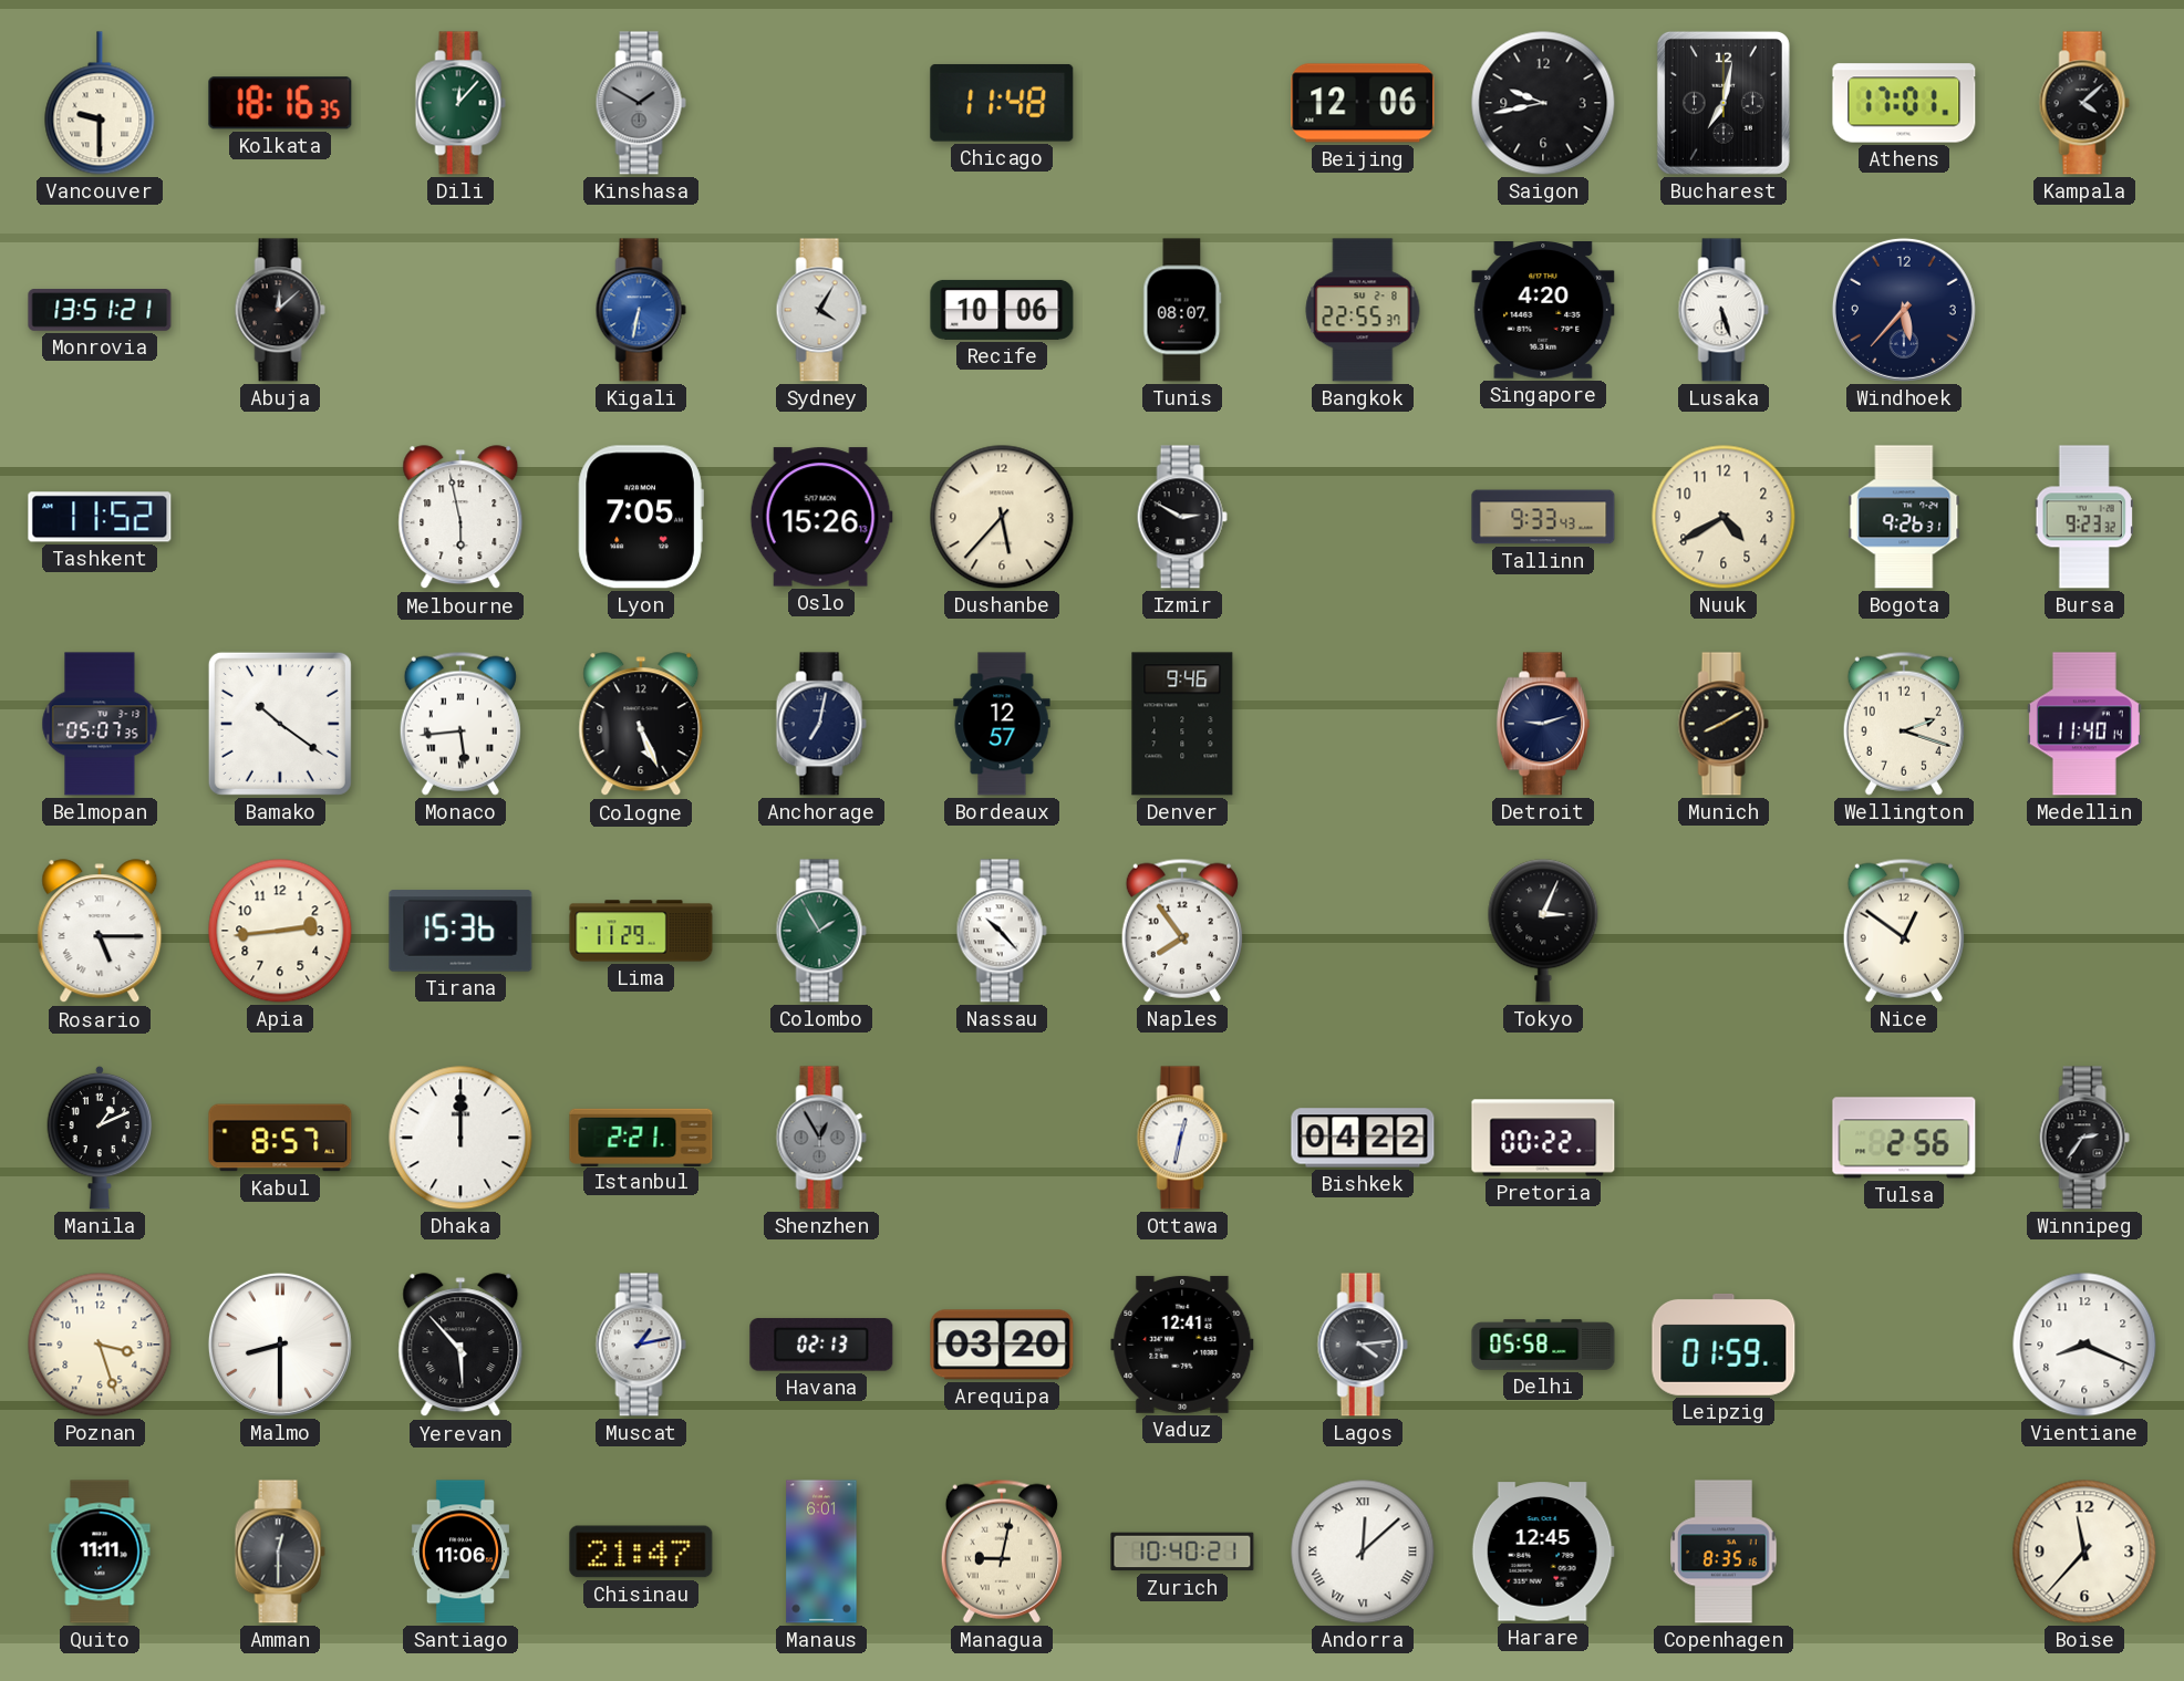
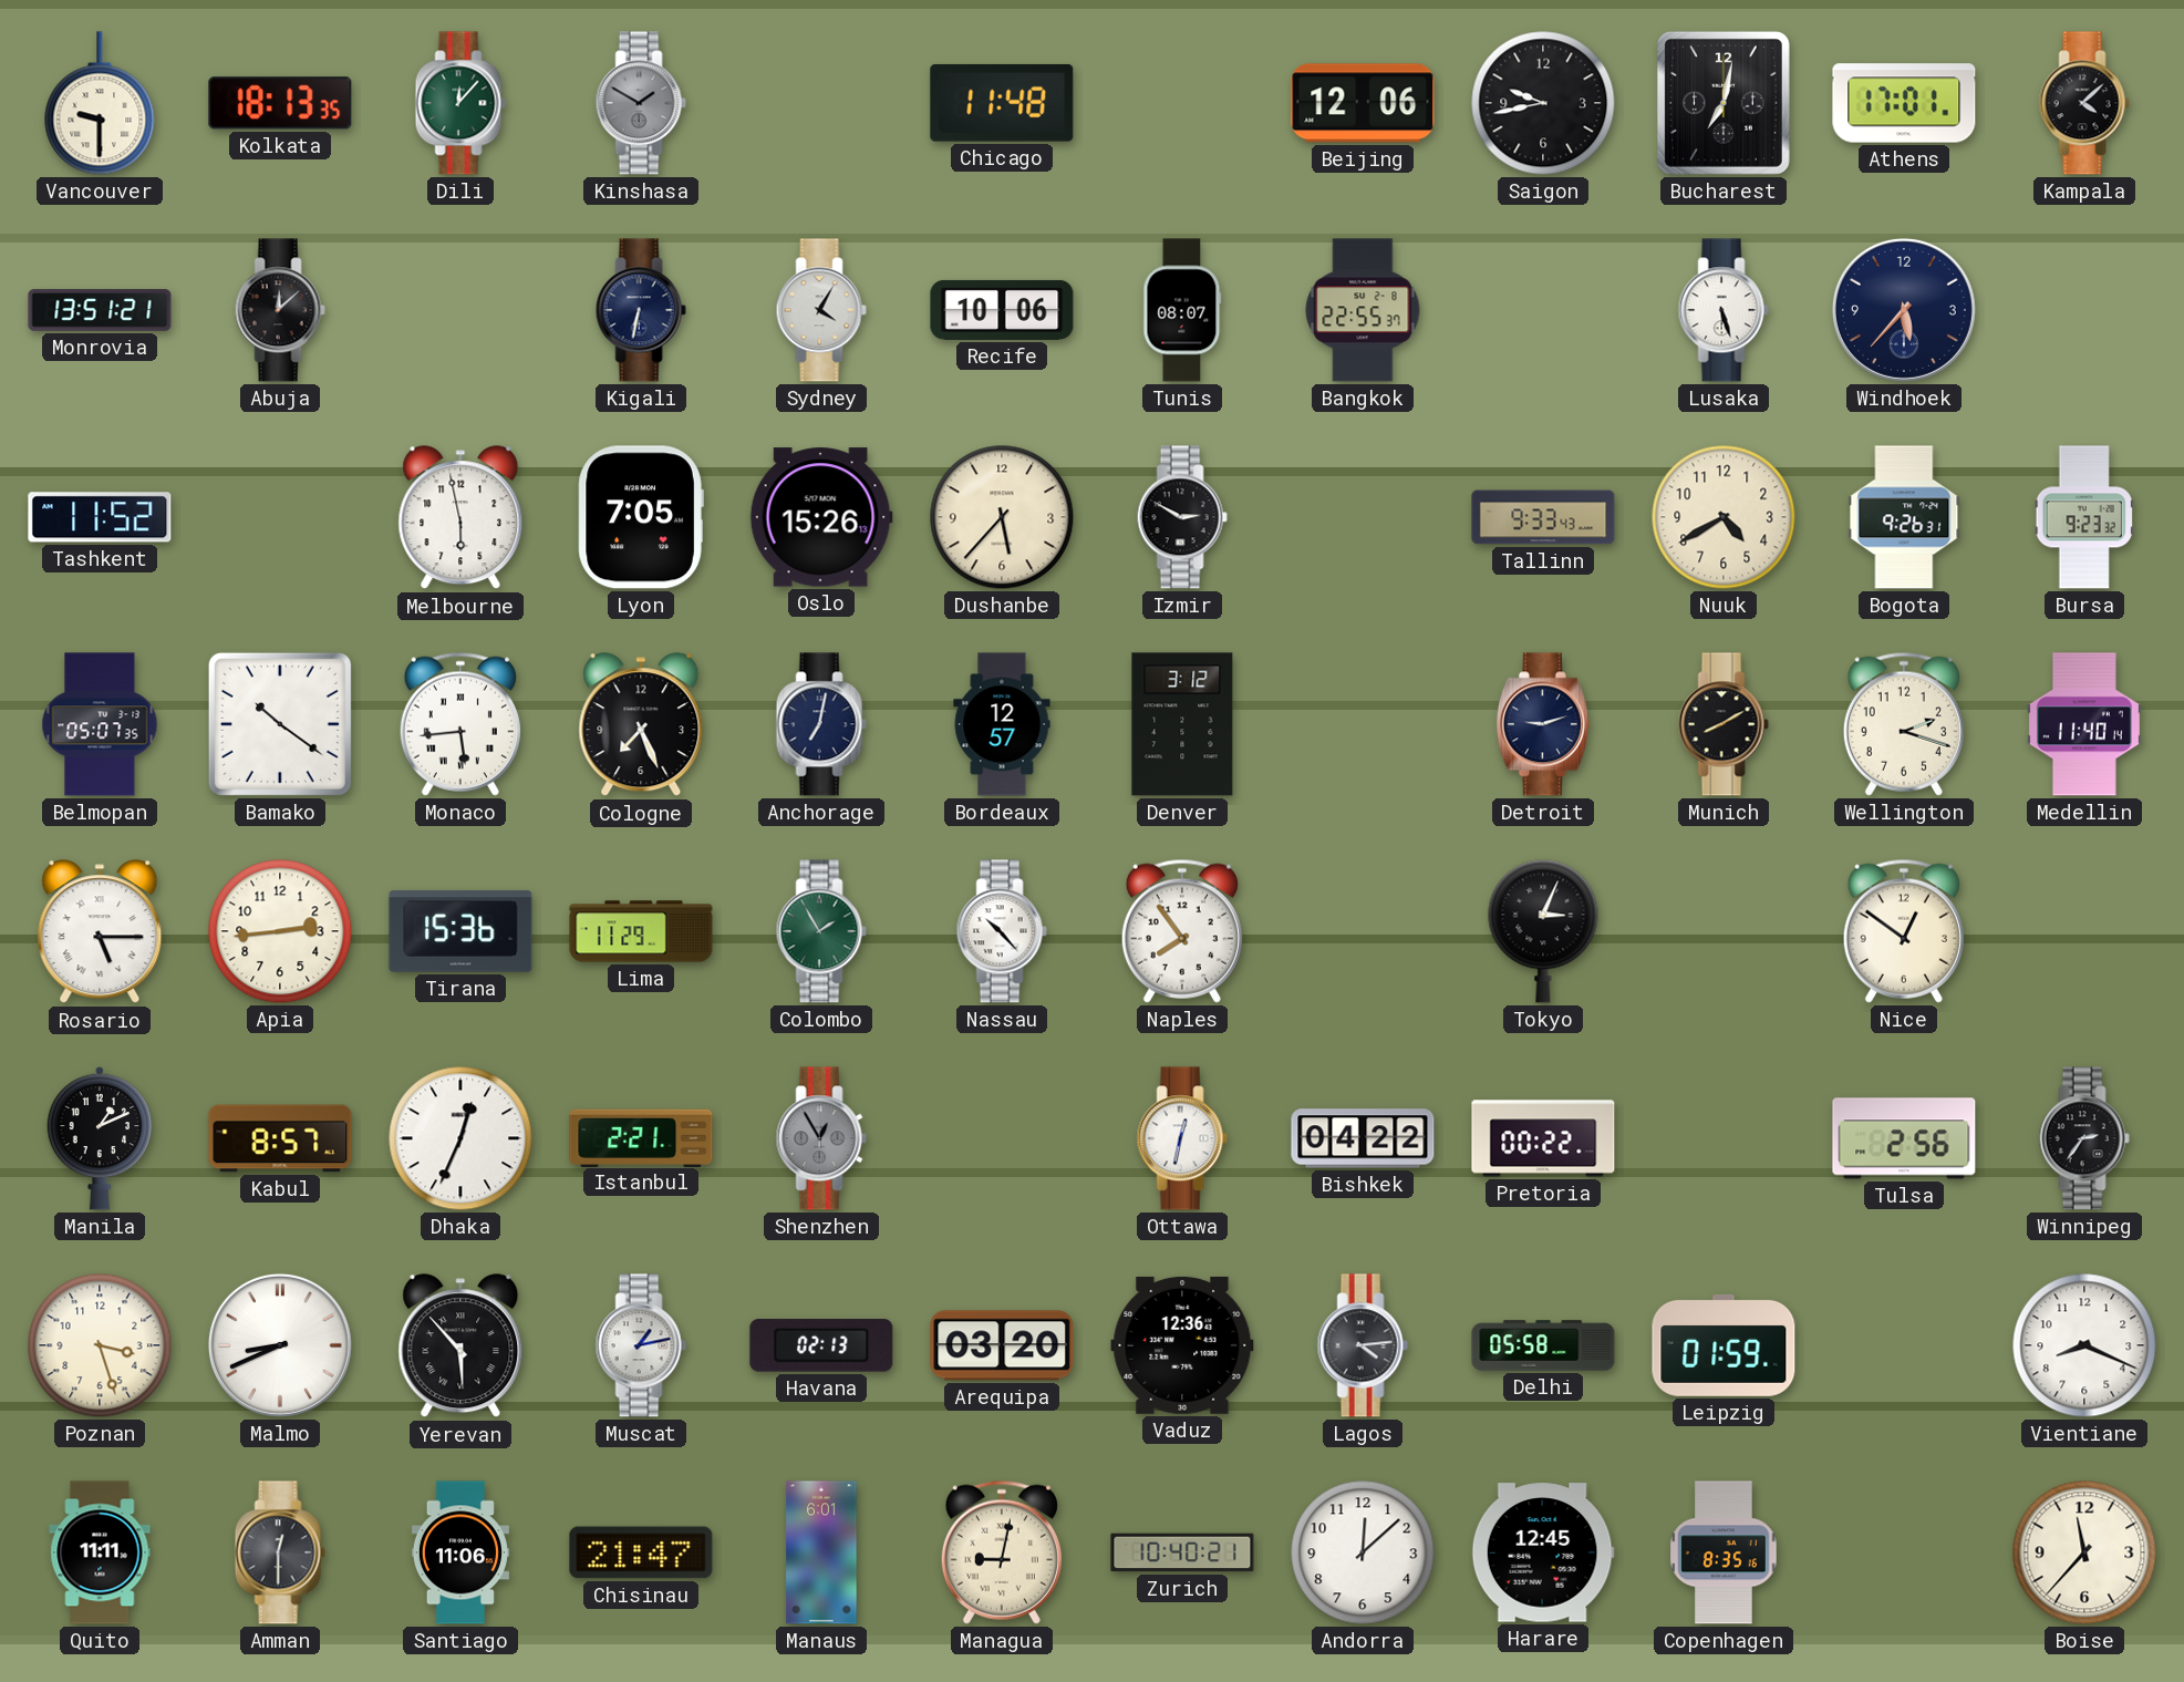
Kolkata: 18:16 -> 18:13
Kigali dial: blue -> navy
Singapore: 4:20 -> none
Cologne: 5:26 -> 7:26
Denver: 9:46 -> 3:12
Dhaka: 12:00 -> 12:34
Malmo: 8:30 -> 8:41
Vaduz: 12:41 -> 12:36
Andorra numerals: Roman -> Arabic
